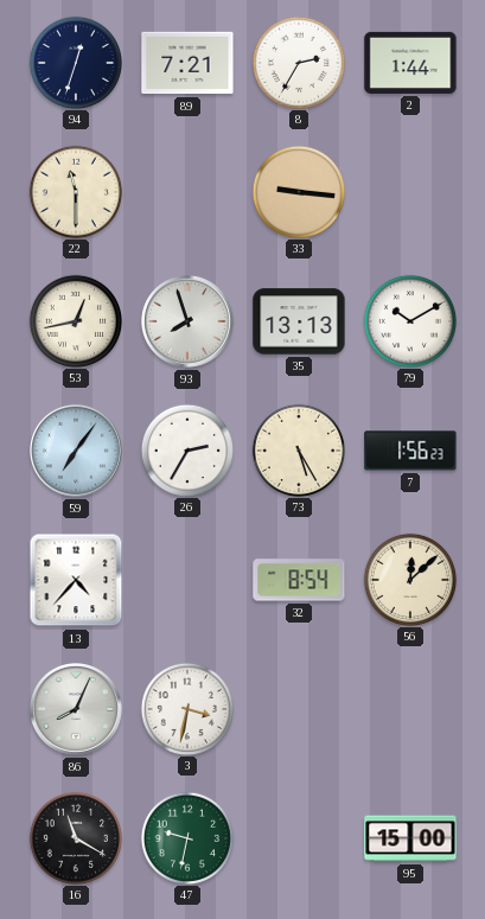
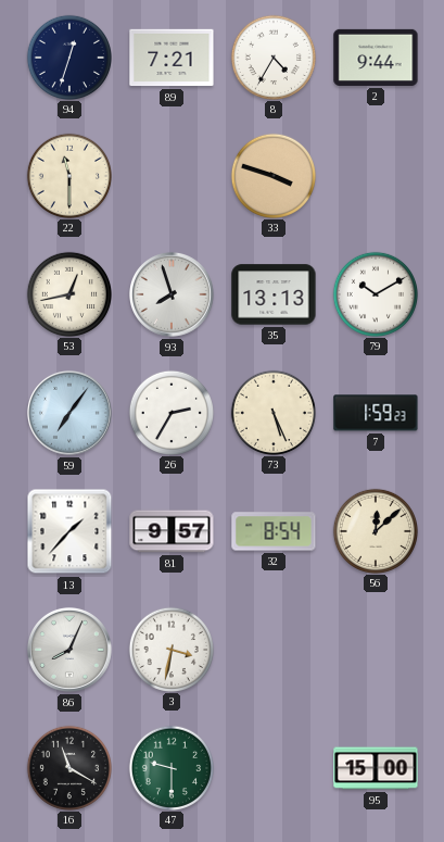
8: 2:35 -> 4:35
2: 1:44 -> 9:44
33: 9:16 -> 3:48
73: 5:25 -> 5:26
7: 1:56 -> 1:59
13: 4:37 -> 1:37
81: none -> 9:57
47: 9:32 -> 9:30
